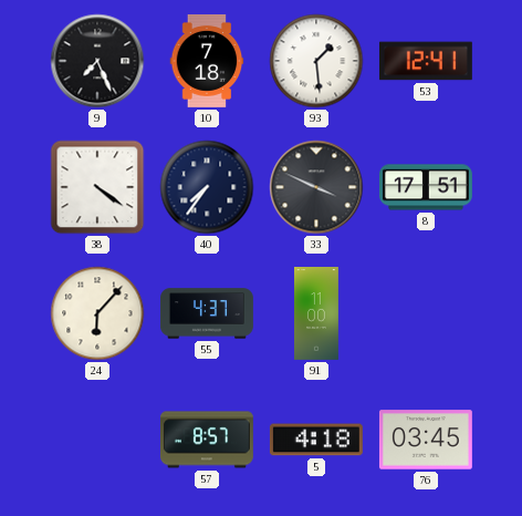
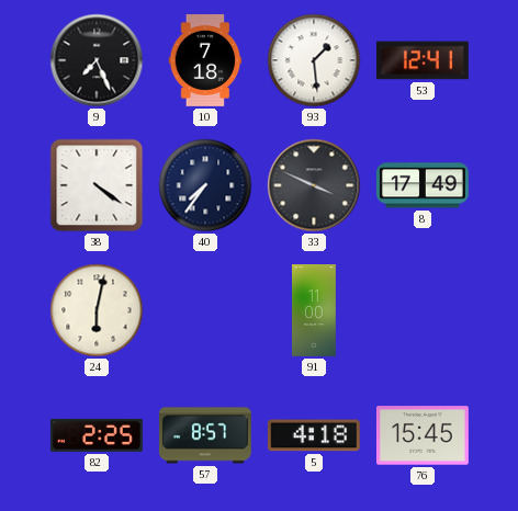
8: 17:51 -> 17:49
24: 6:07 -> 6:02
55: 4:37 -> none
82: none -> 2:25
76: 03:45 -> 15:45
